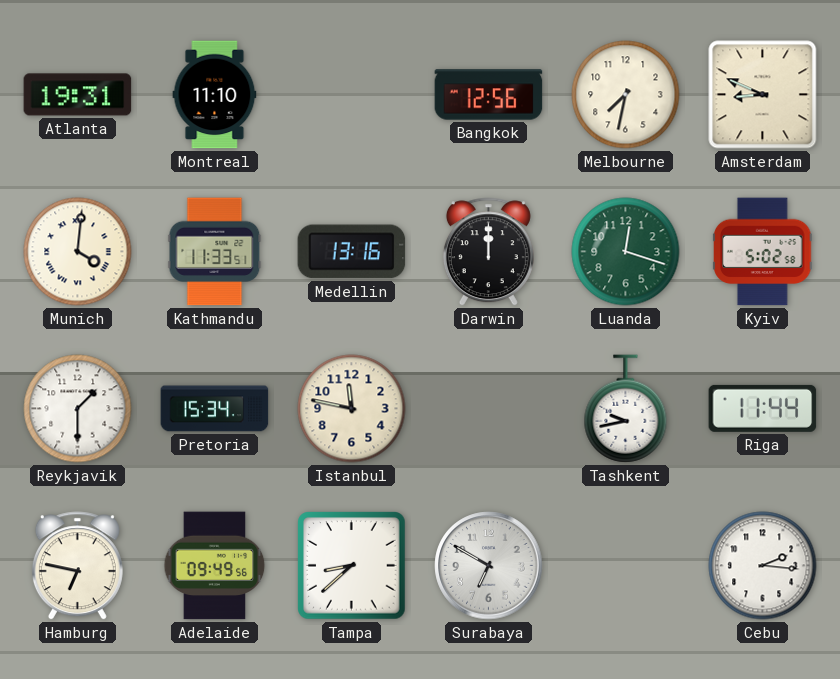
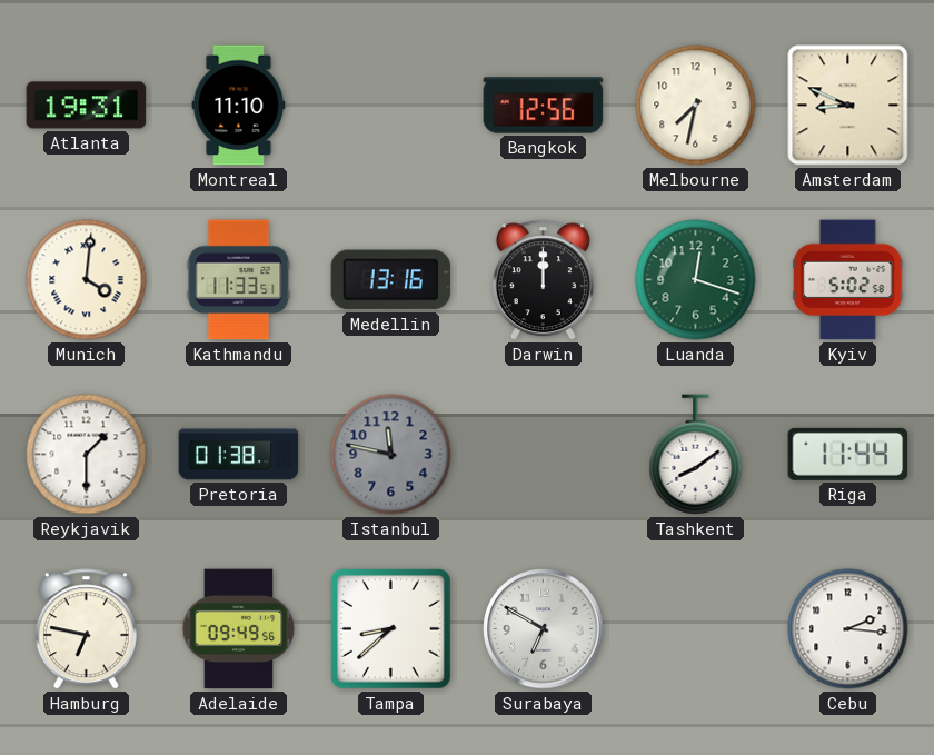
Pretoria: 15:34 -> 01:38
Istanbul dial: cream -> grey
Tashkent: 9:43 -> 8:09
